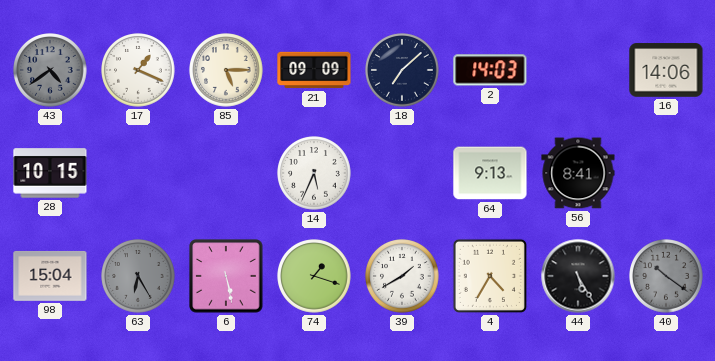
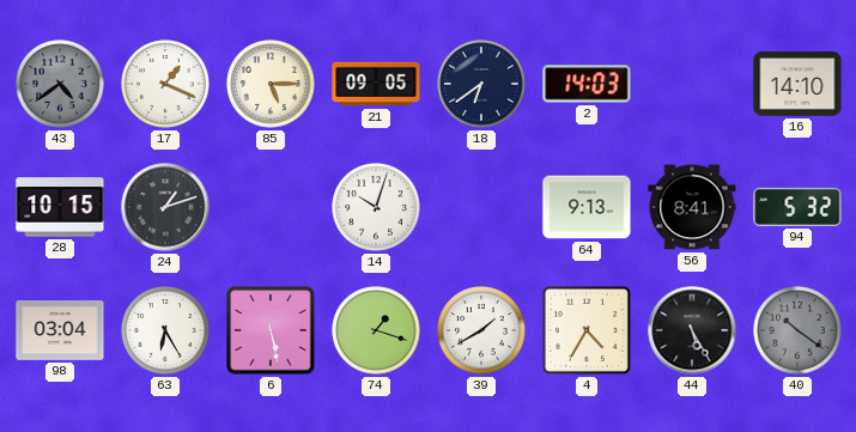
21: 09:09 -> 09:05
18: 7:08 -> 6:39
16: 14:06 -> 14:10
24: none -> 1:12
14: 5:34 -> 10:03
94: none -> 5:32
98: 15:04 -> 03:04
63 dial: grey -> white
